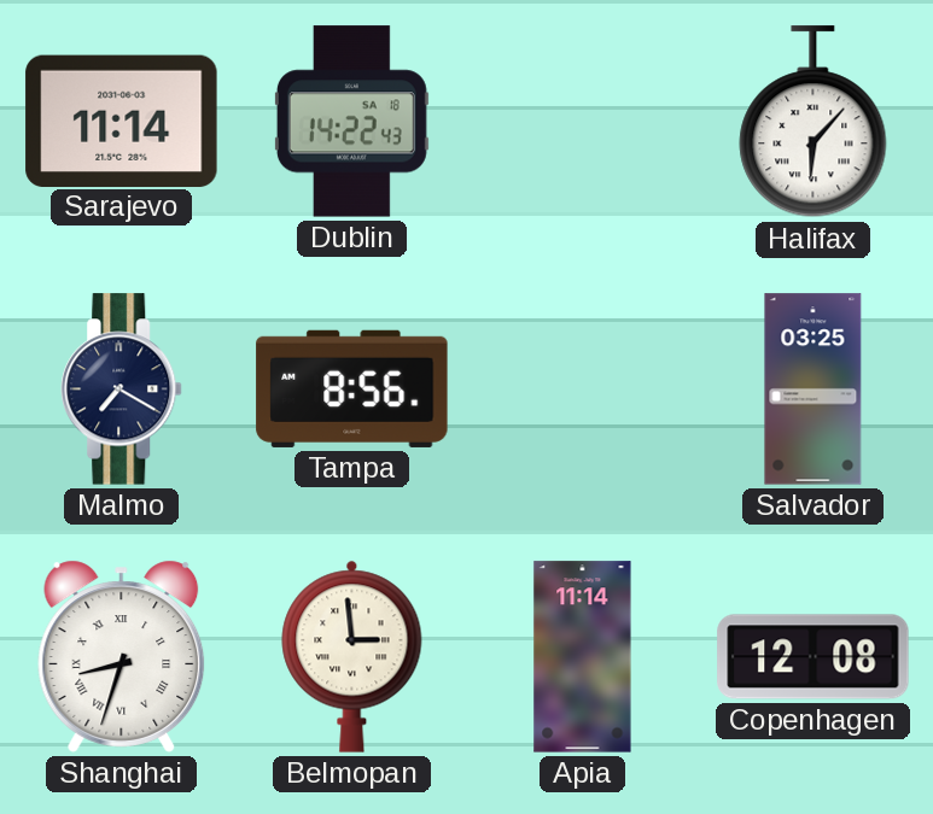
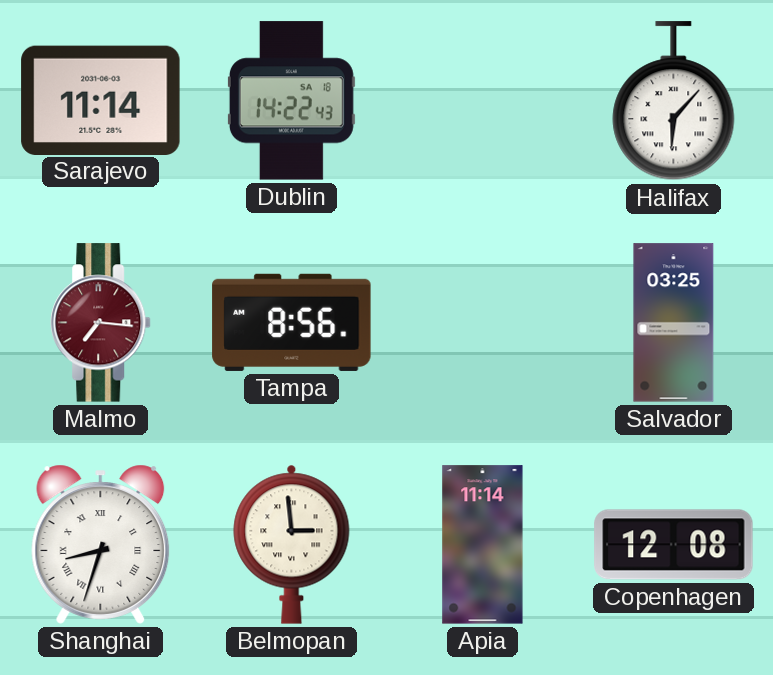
Malmo: 7:20 -> 7:16
Malmo dial: navy -> burgundy
